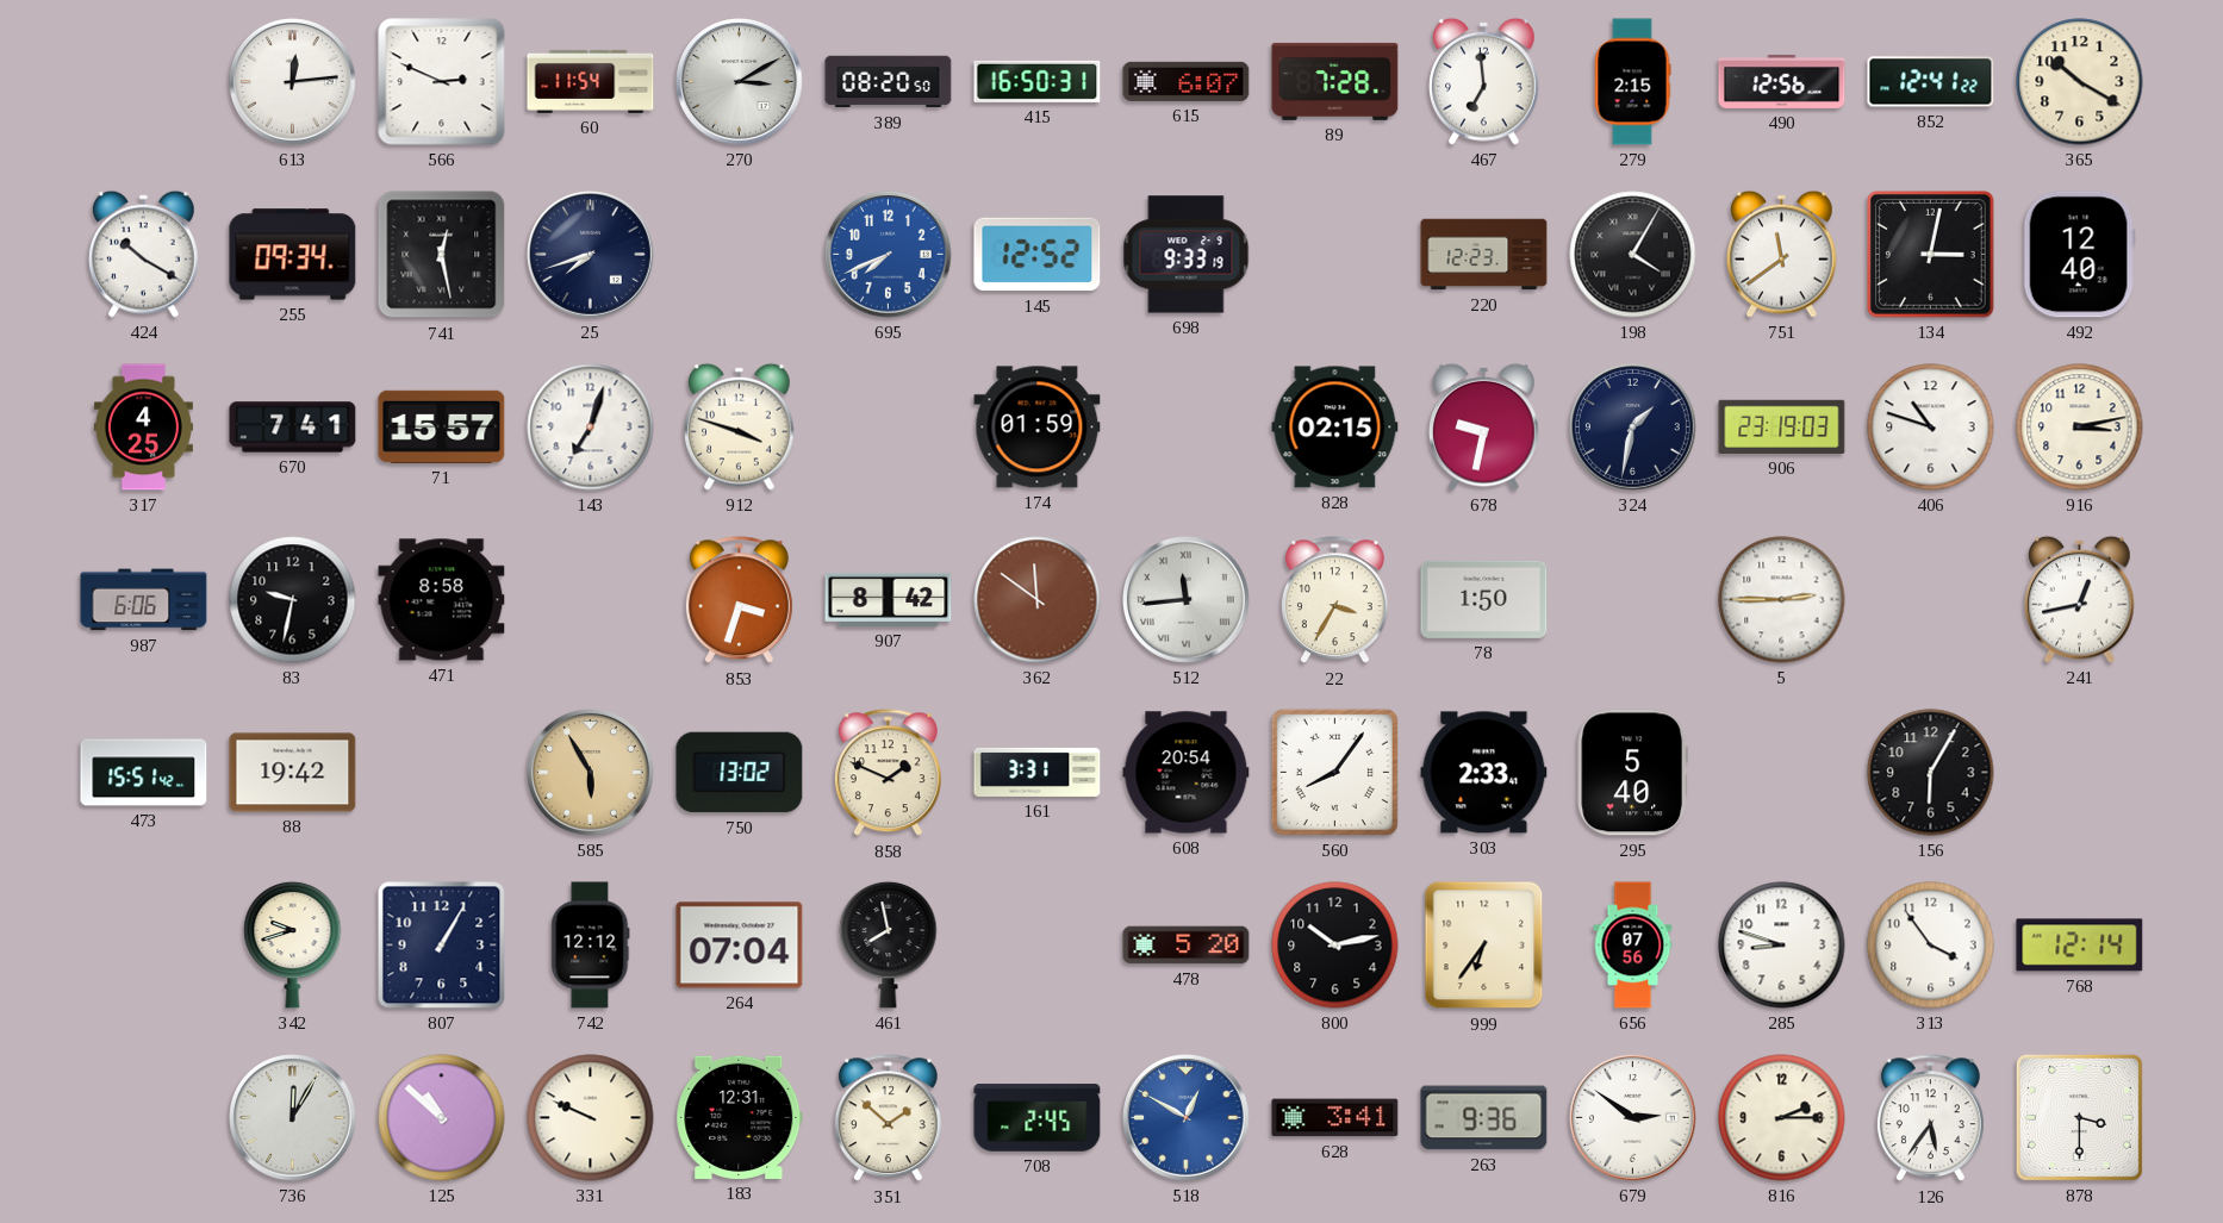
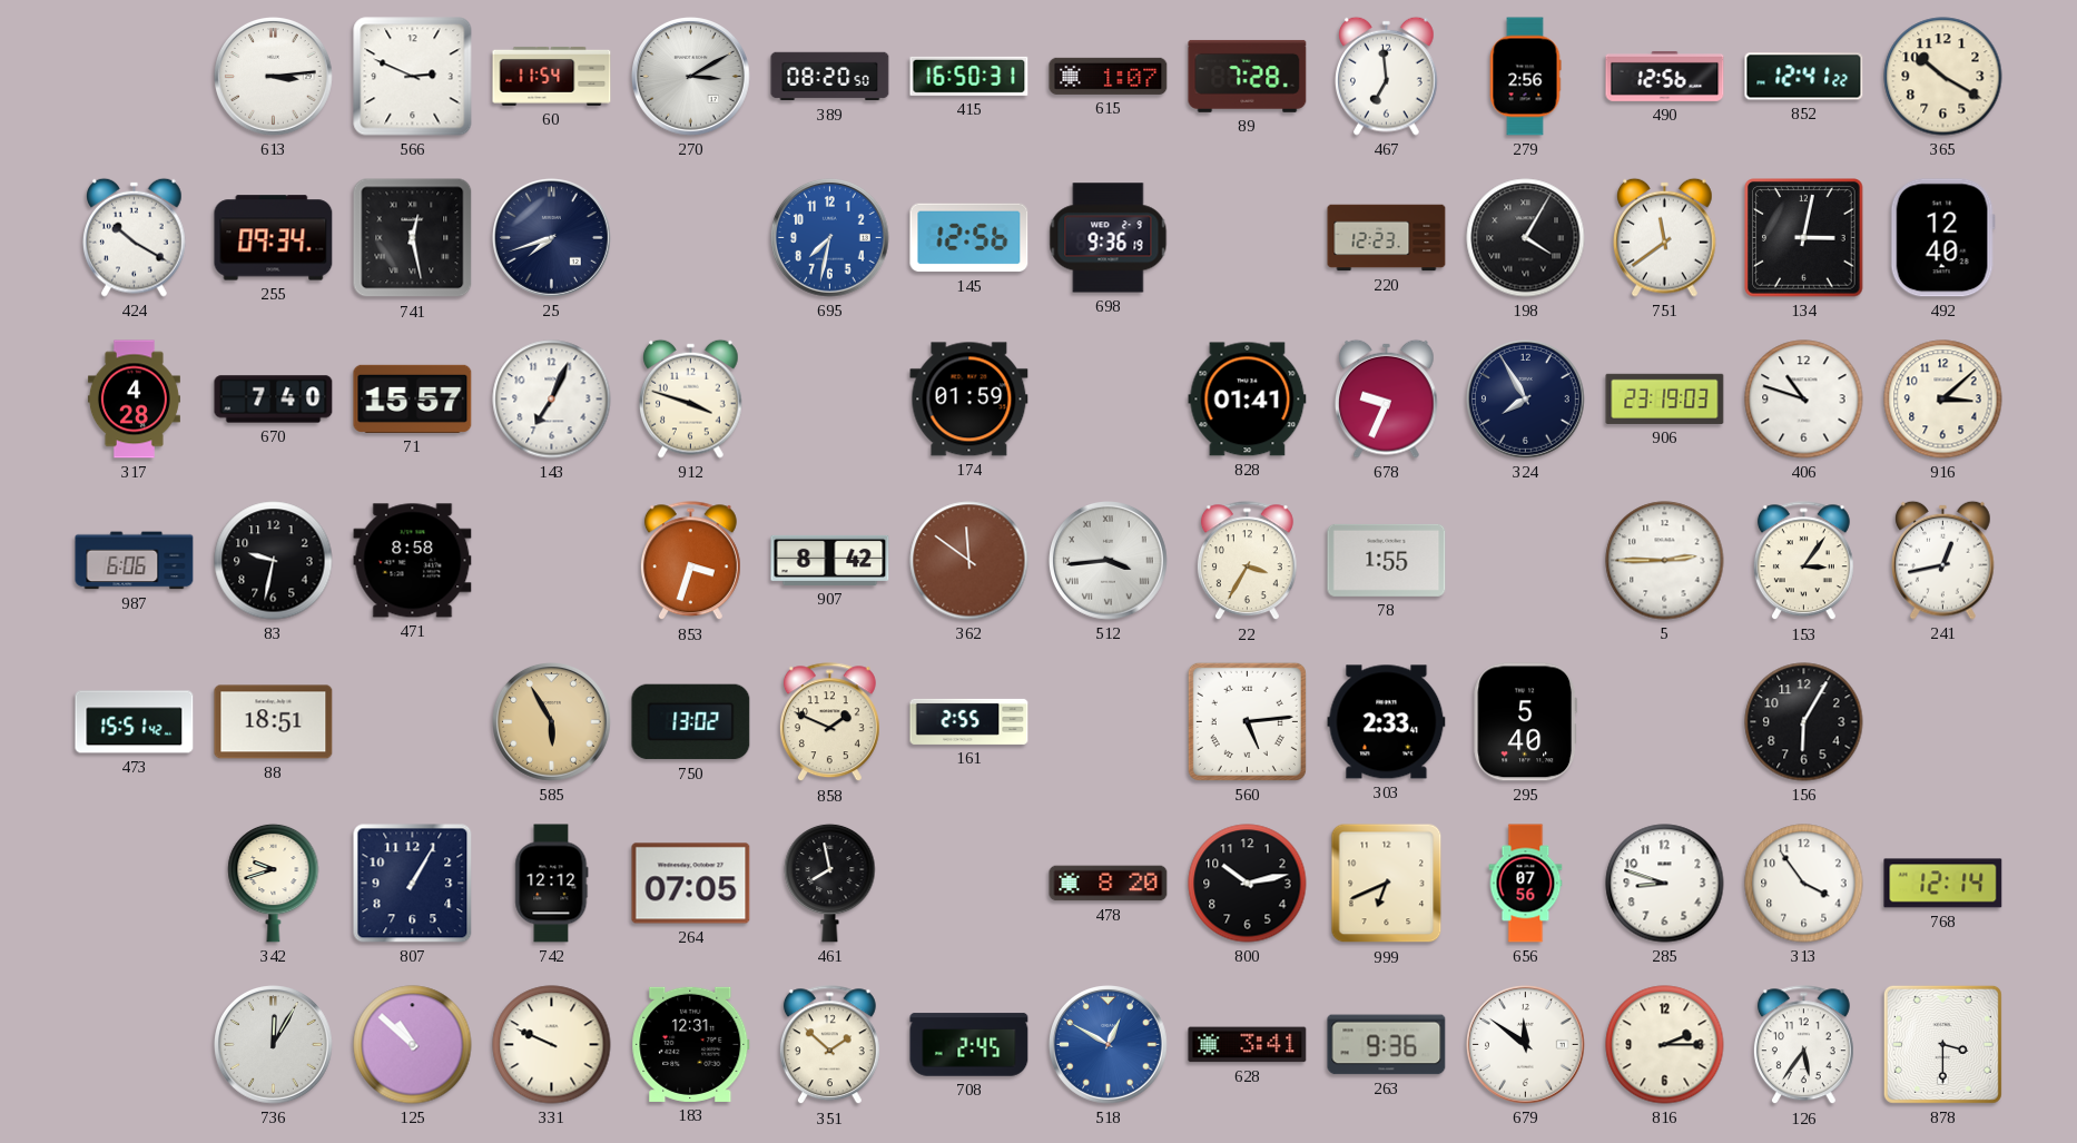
613: 12:14 -> 3:14
615: 6:07 -> 1:07
279: 2:15 -> 2:56
695: 7:41 -> 7:32
145: 12:52 -> 12:56
698: 9:33 -> 9:36
317: 4:25 -> 4:28
670: 7:41 -> 7:40
143: 7:03 -> 7:04
828: 02:15 -> 01:41
678: 9:32 -> 9:34
324: 1:32 -> 7:55
916: 3:13 -> 3:08
512: 11:44 -> 3:44
78: 1:50 -> 1:55
153: none -> 3:06
88: 19:42 -> 18:51
161: 3:31 -> 2:55
608: 20:54 -> none
560: 8:06 -> 5:14
264: 07:04 -> 07:05
478: 5:20 -> 8:20
999: 6:36 -> 6:41
679: 2:51 -> 11:51
